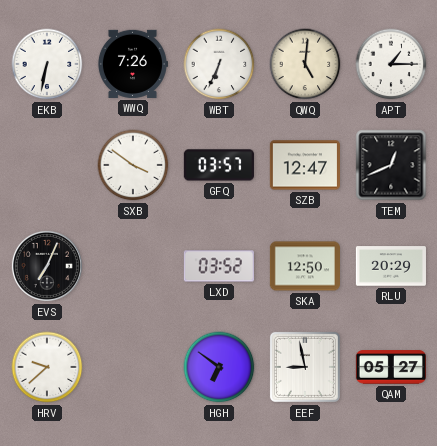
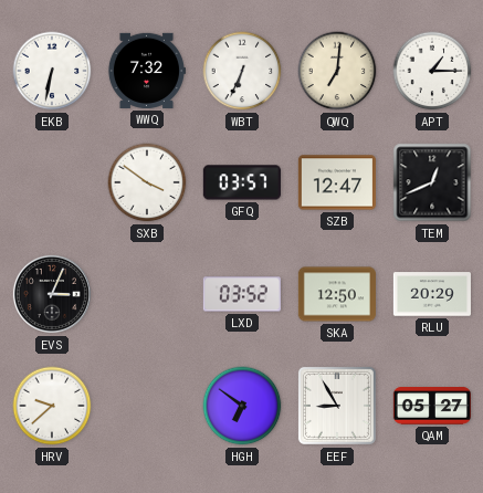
WWQ: 7:26 -> 7:32
QWQ: 5:01 -> 7:01
EVS: 7:04 -> 3:04
EEF: 8:58 -> 8:55
